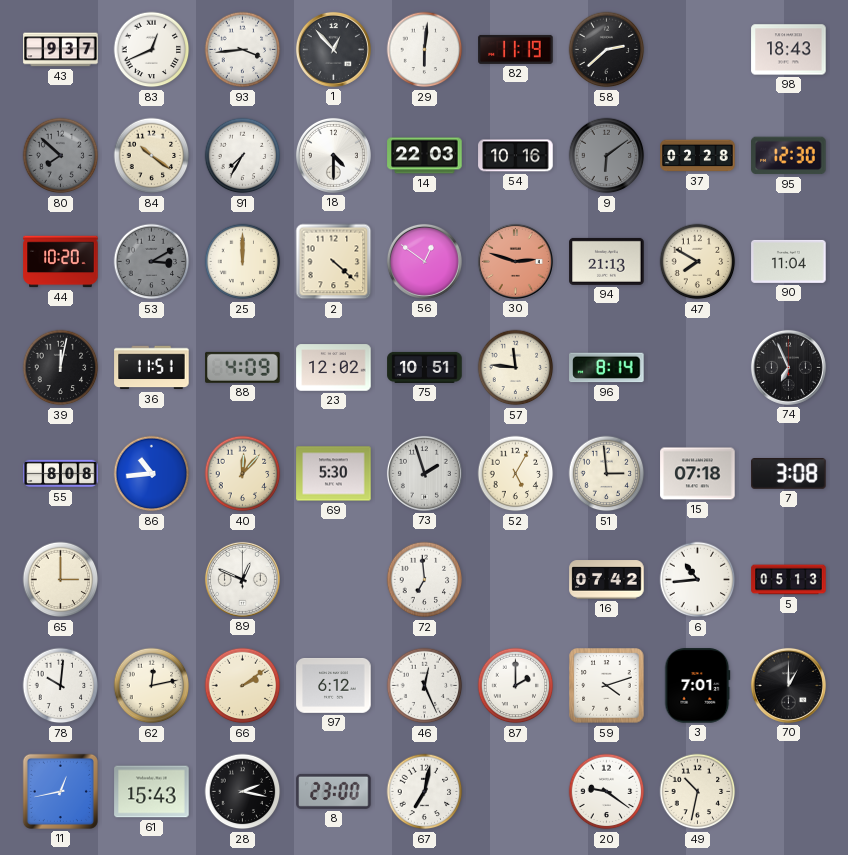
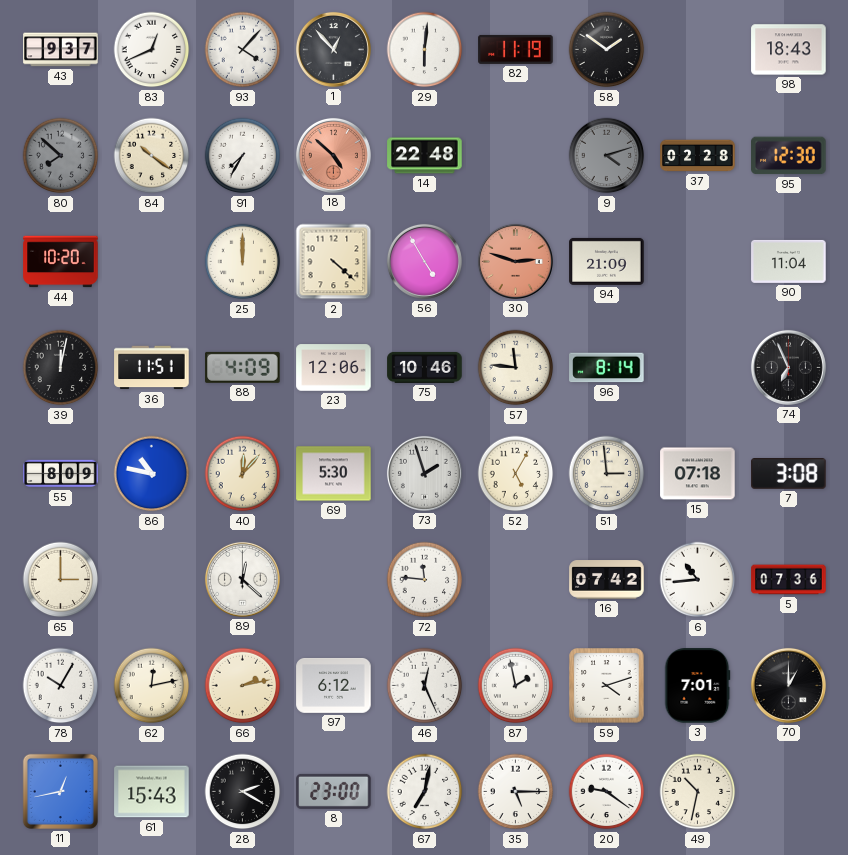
93: 3:44 -> 4:07
58: 2:38 -> 1:51
18: 4:30 -> 4:52
18 dial: white -> salmon
14: 22:03 -> 22:48
54: 10:16 -> none
9: 6:09 -> 4:12
53: 3:10 -> none
56: 12:51 -> 4:55
94: 21:13 -> 21:09
47: 7:50 -> none
23: 12:02 -> 12:06
75: 10:51 -> 10:46
55: 8:08 -> 8:09
86: 10:44 -> 10:47
89: 12:49 -> 12:22
72: 6:59 -> 11:46
5: 05:13 -> 07:36
78: 10:01 -> 10:05
66: 2:09 -> 2:13
87: 2:00 -> 1:58
28: 2:17 -> 2:20
35: none -> 5:15
